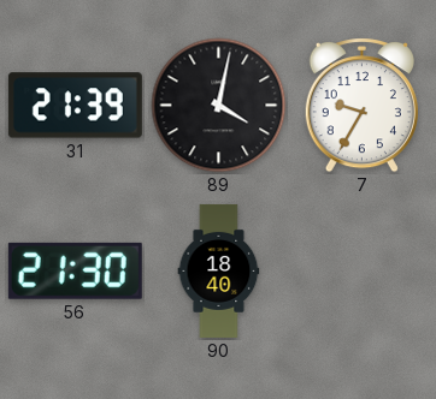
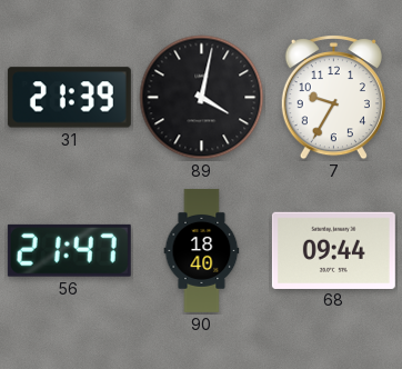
56: 21:30 -> 21:47
68: none -> 09:44
